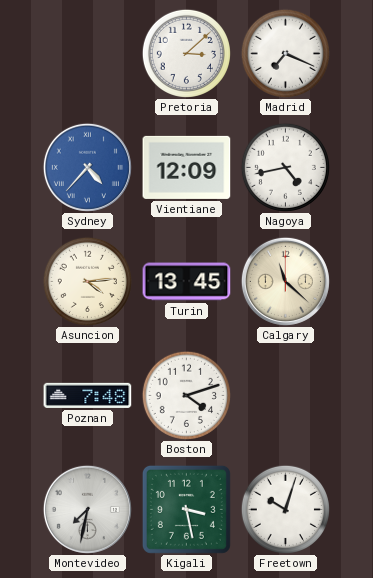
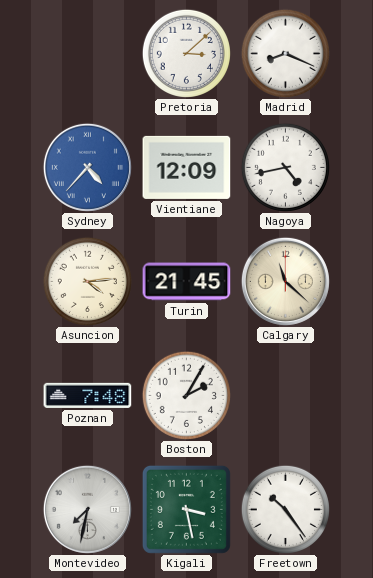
Madrid: 7:19 -> 8:19
Turin: 13:45 -> 21:45
Boston: 4:12 -> 2:05
Freetown: 10:03 -> 10:24
